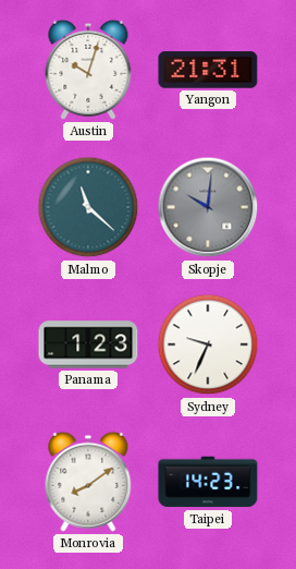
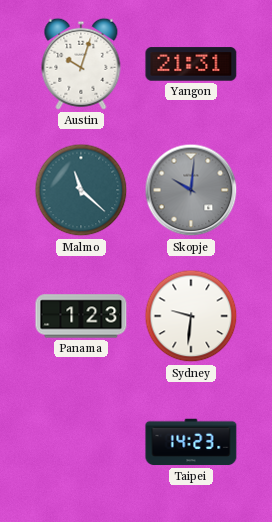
Sydney: 9:34 -> 9:31
Monrovia: 8:09 -> none
